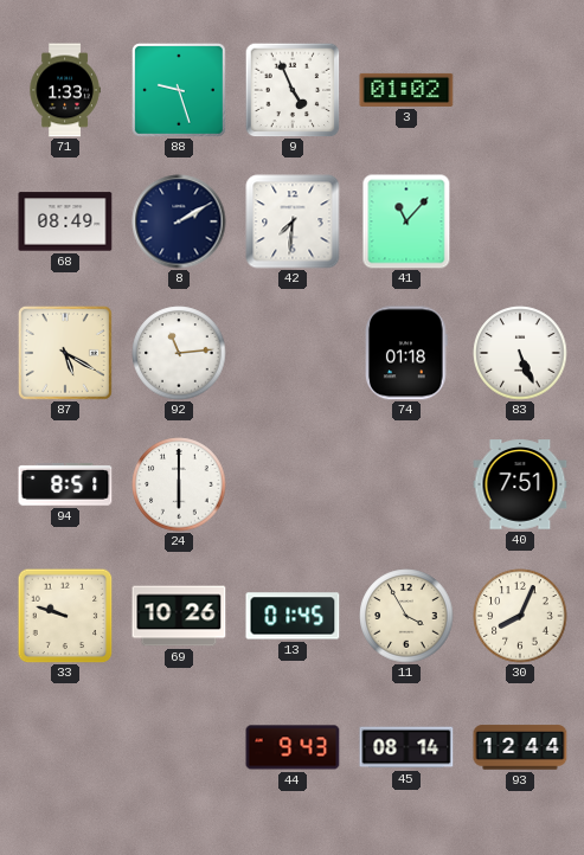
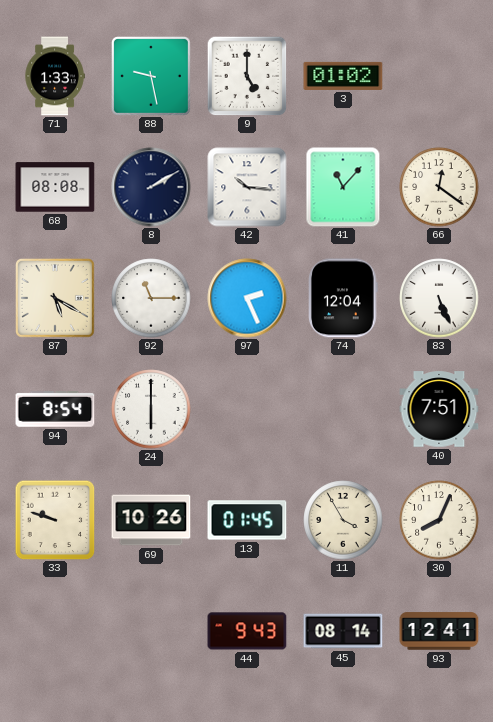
88: 9:27 -> 9:28
9: 4:56 -> 5:00
68: 08:49 -> 08:08
42: 7:31 -> 10:16
66: none -> 12:21
92: 11:14 -> 11:15
97: none -> 2:26
74: 01:18 -> 12:04
94: 8:51 -> 8:54
93: 12:44 -> 12:41
